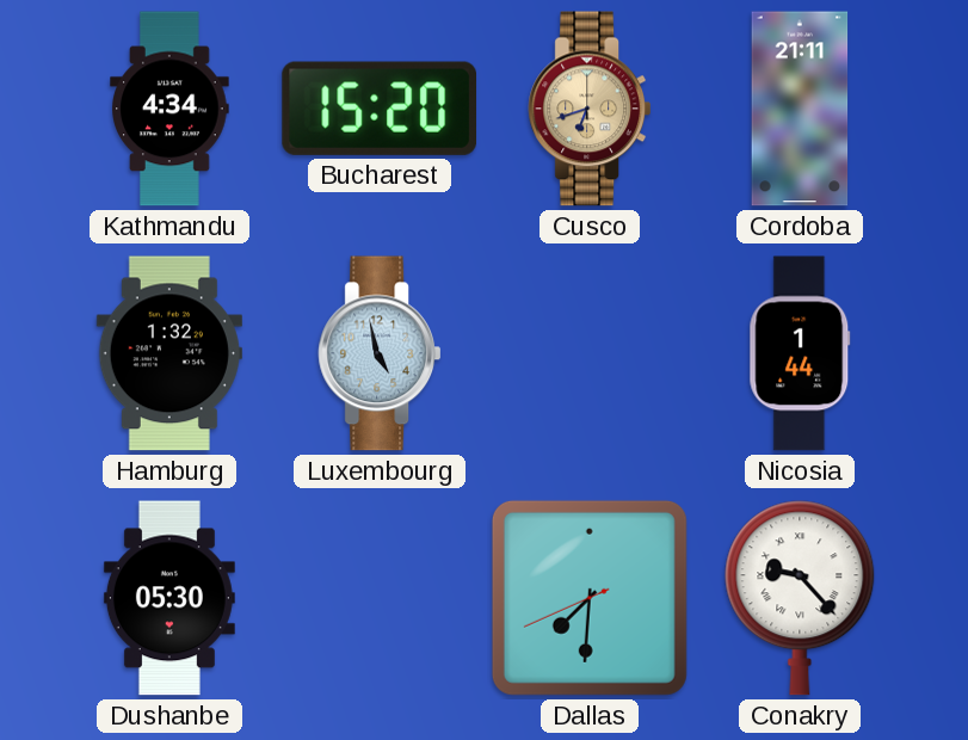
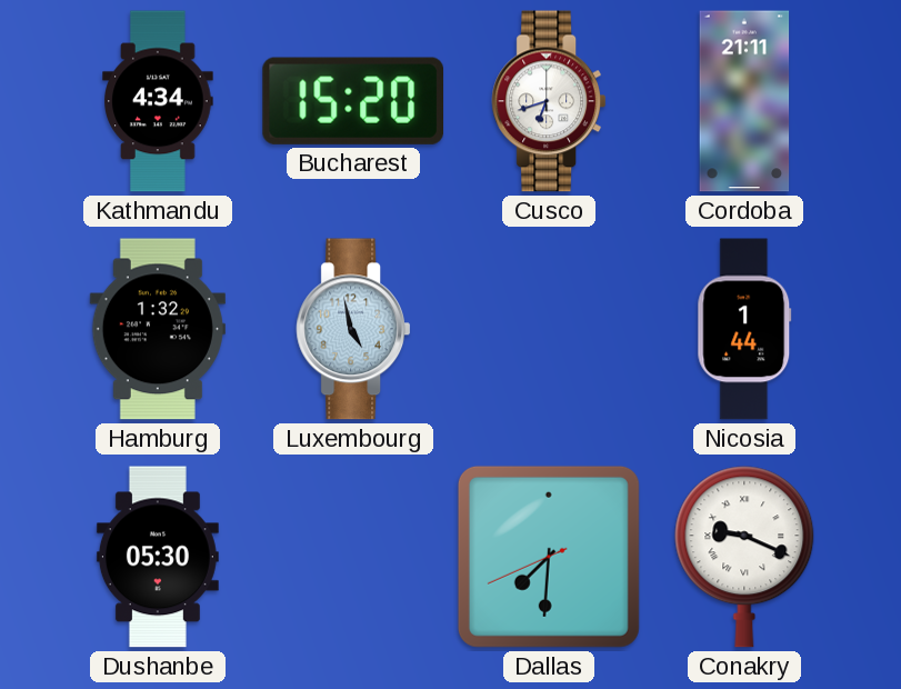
Cusco dial: champagne -> white
Conakry: 9:23 -> 9:19
